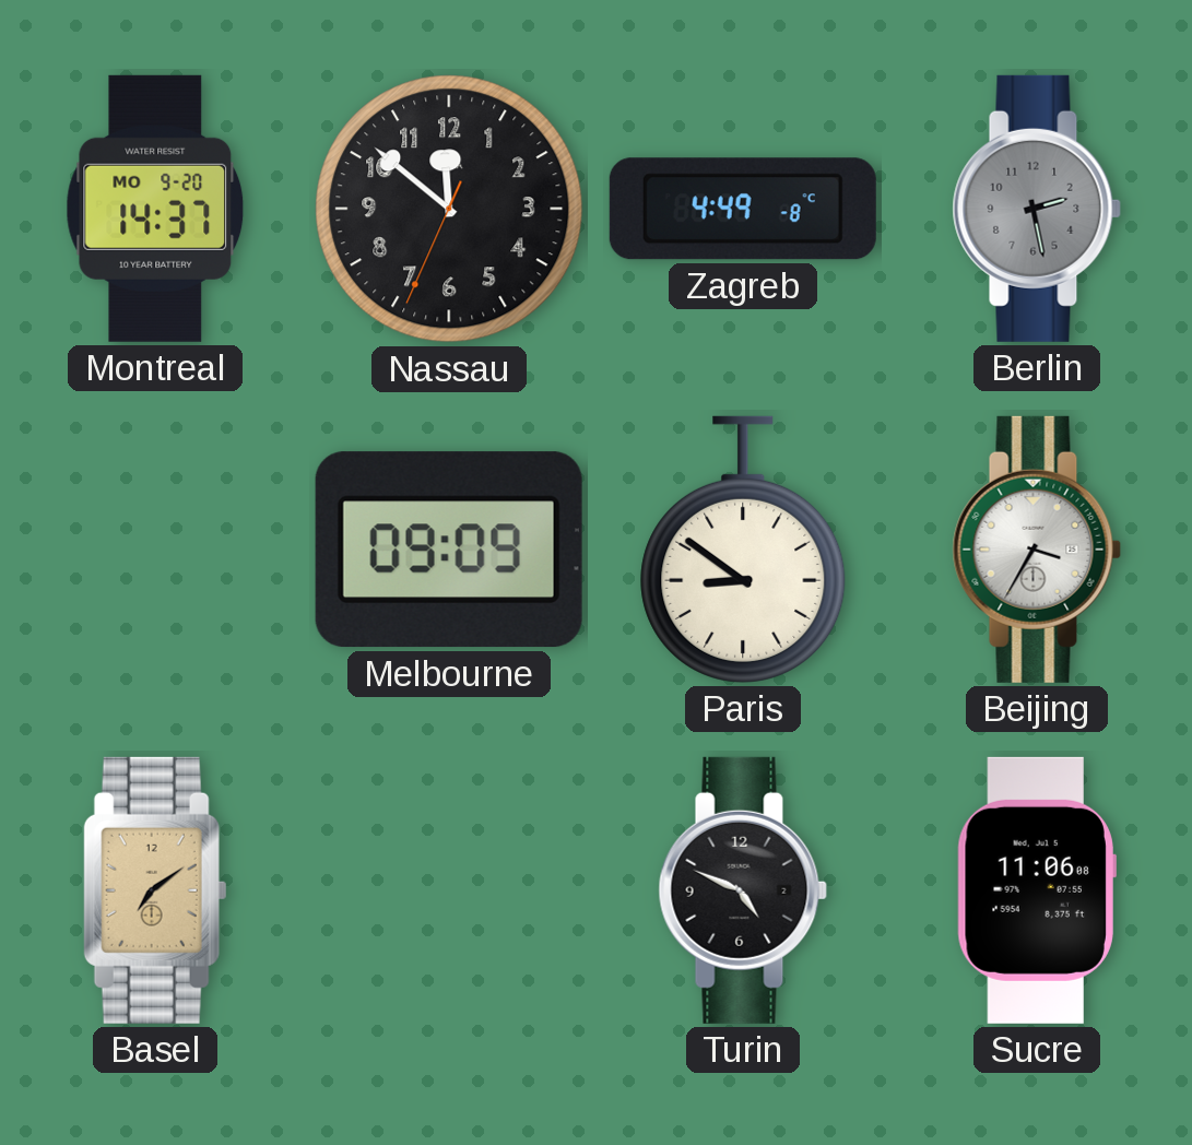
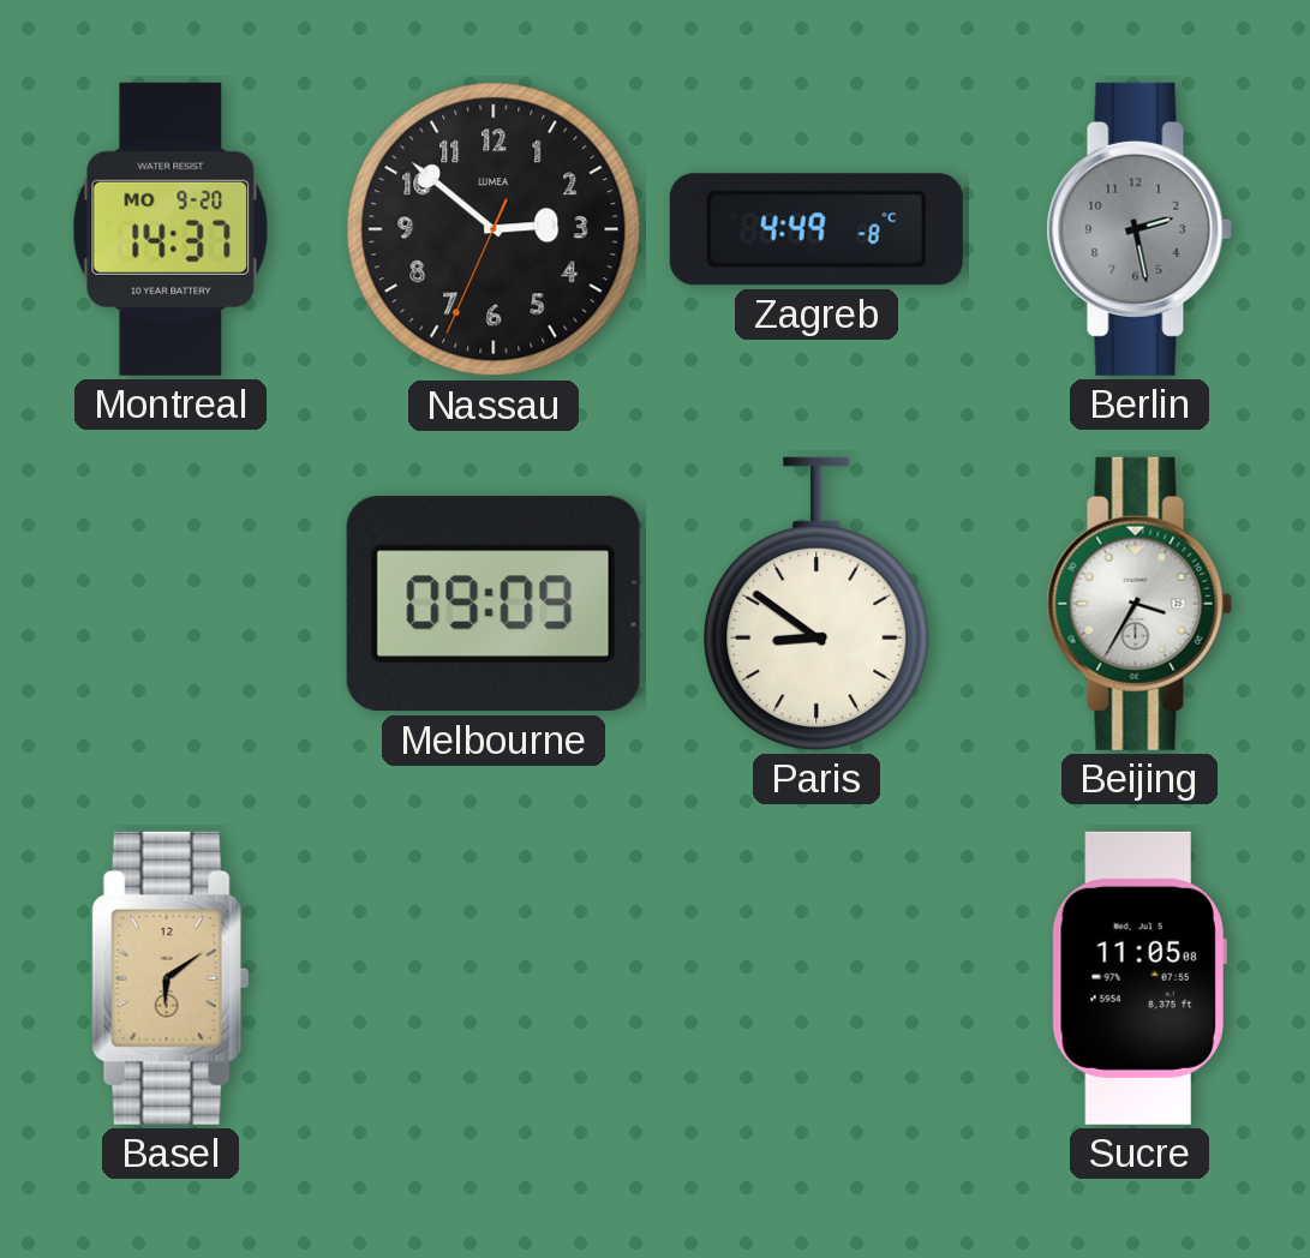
Nassau: 11:51 -> 2:51
Basel: 7:09 -> 6:09
Turin: 4:49 -> none
Sucre: 11:06 -> 11:05
